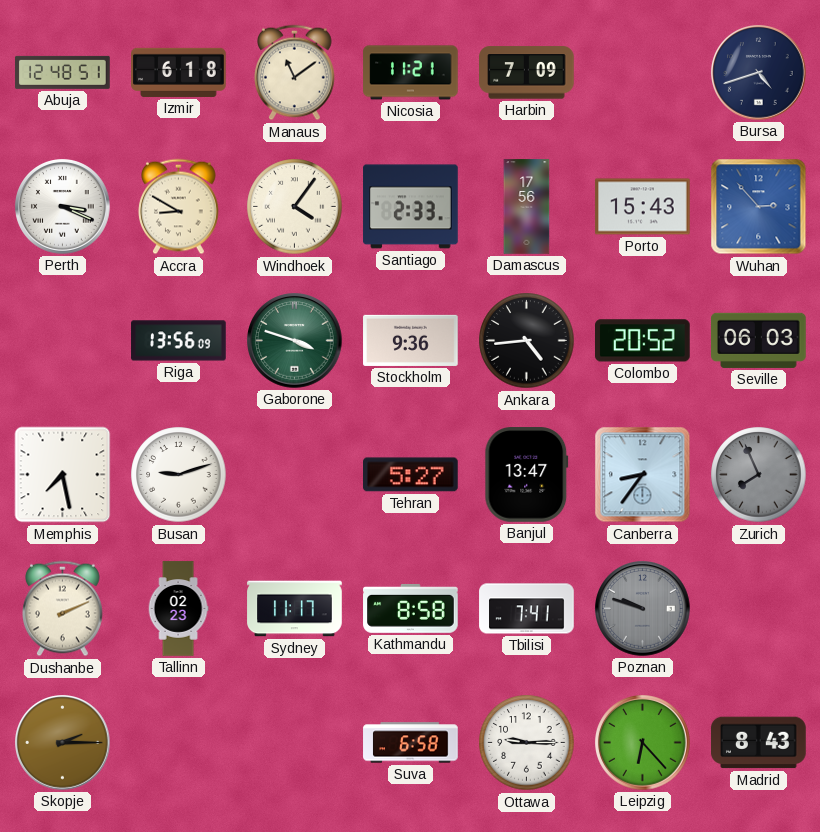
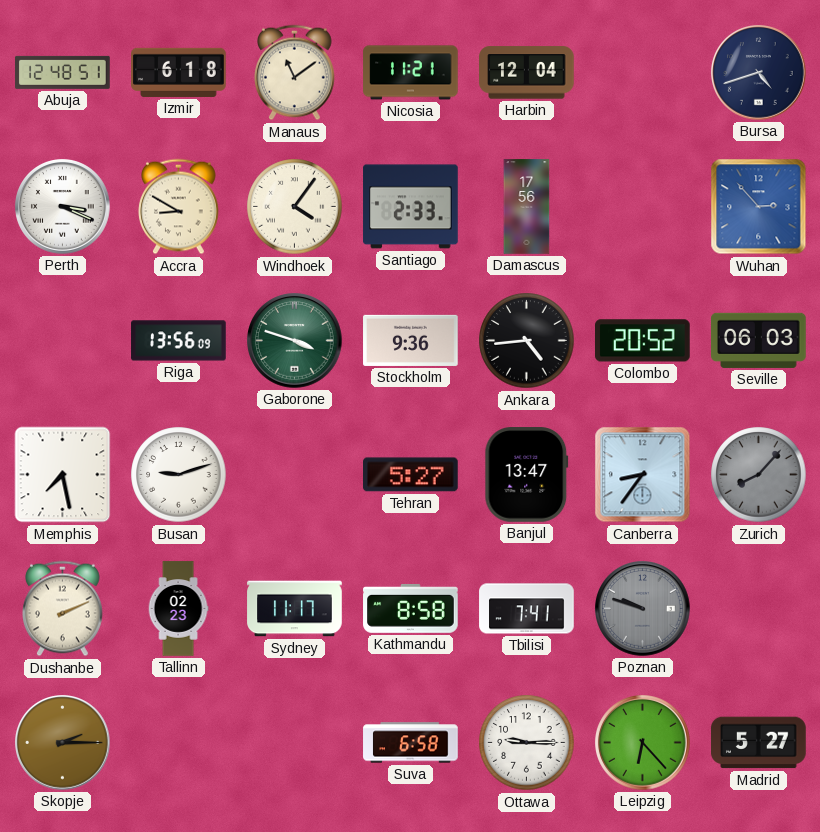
Harbin: 7:09 -> 12:04
Porto: 15:43 -> none
Zurich: 7:56 -> 8:07
Madrid: 8:43 -> 5:27
